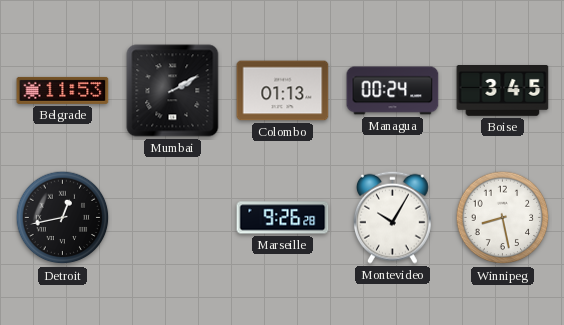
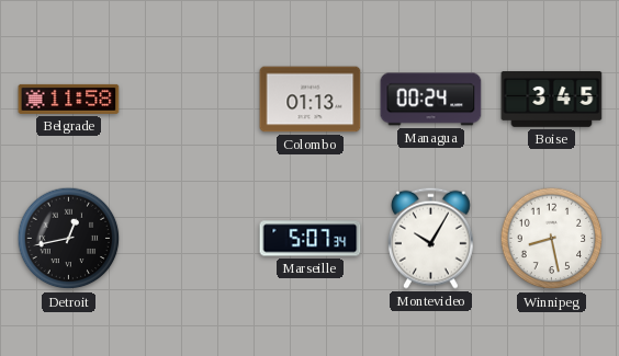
Belgrade: 11:53 -> 11:58
Mumbai: 2:10 -> none
Marseille: 9:26 -> 5:07
